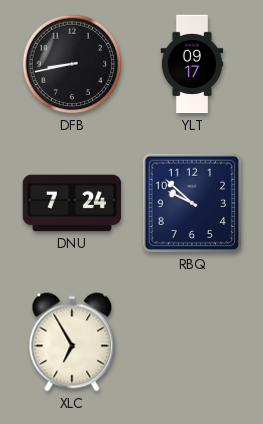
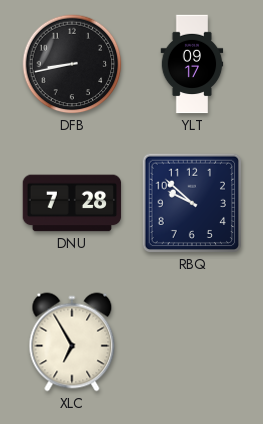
DNU: 7:24 -> 7:28
